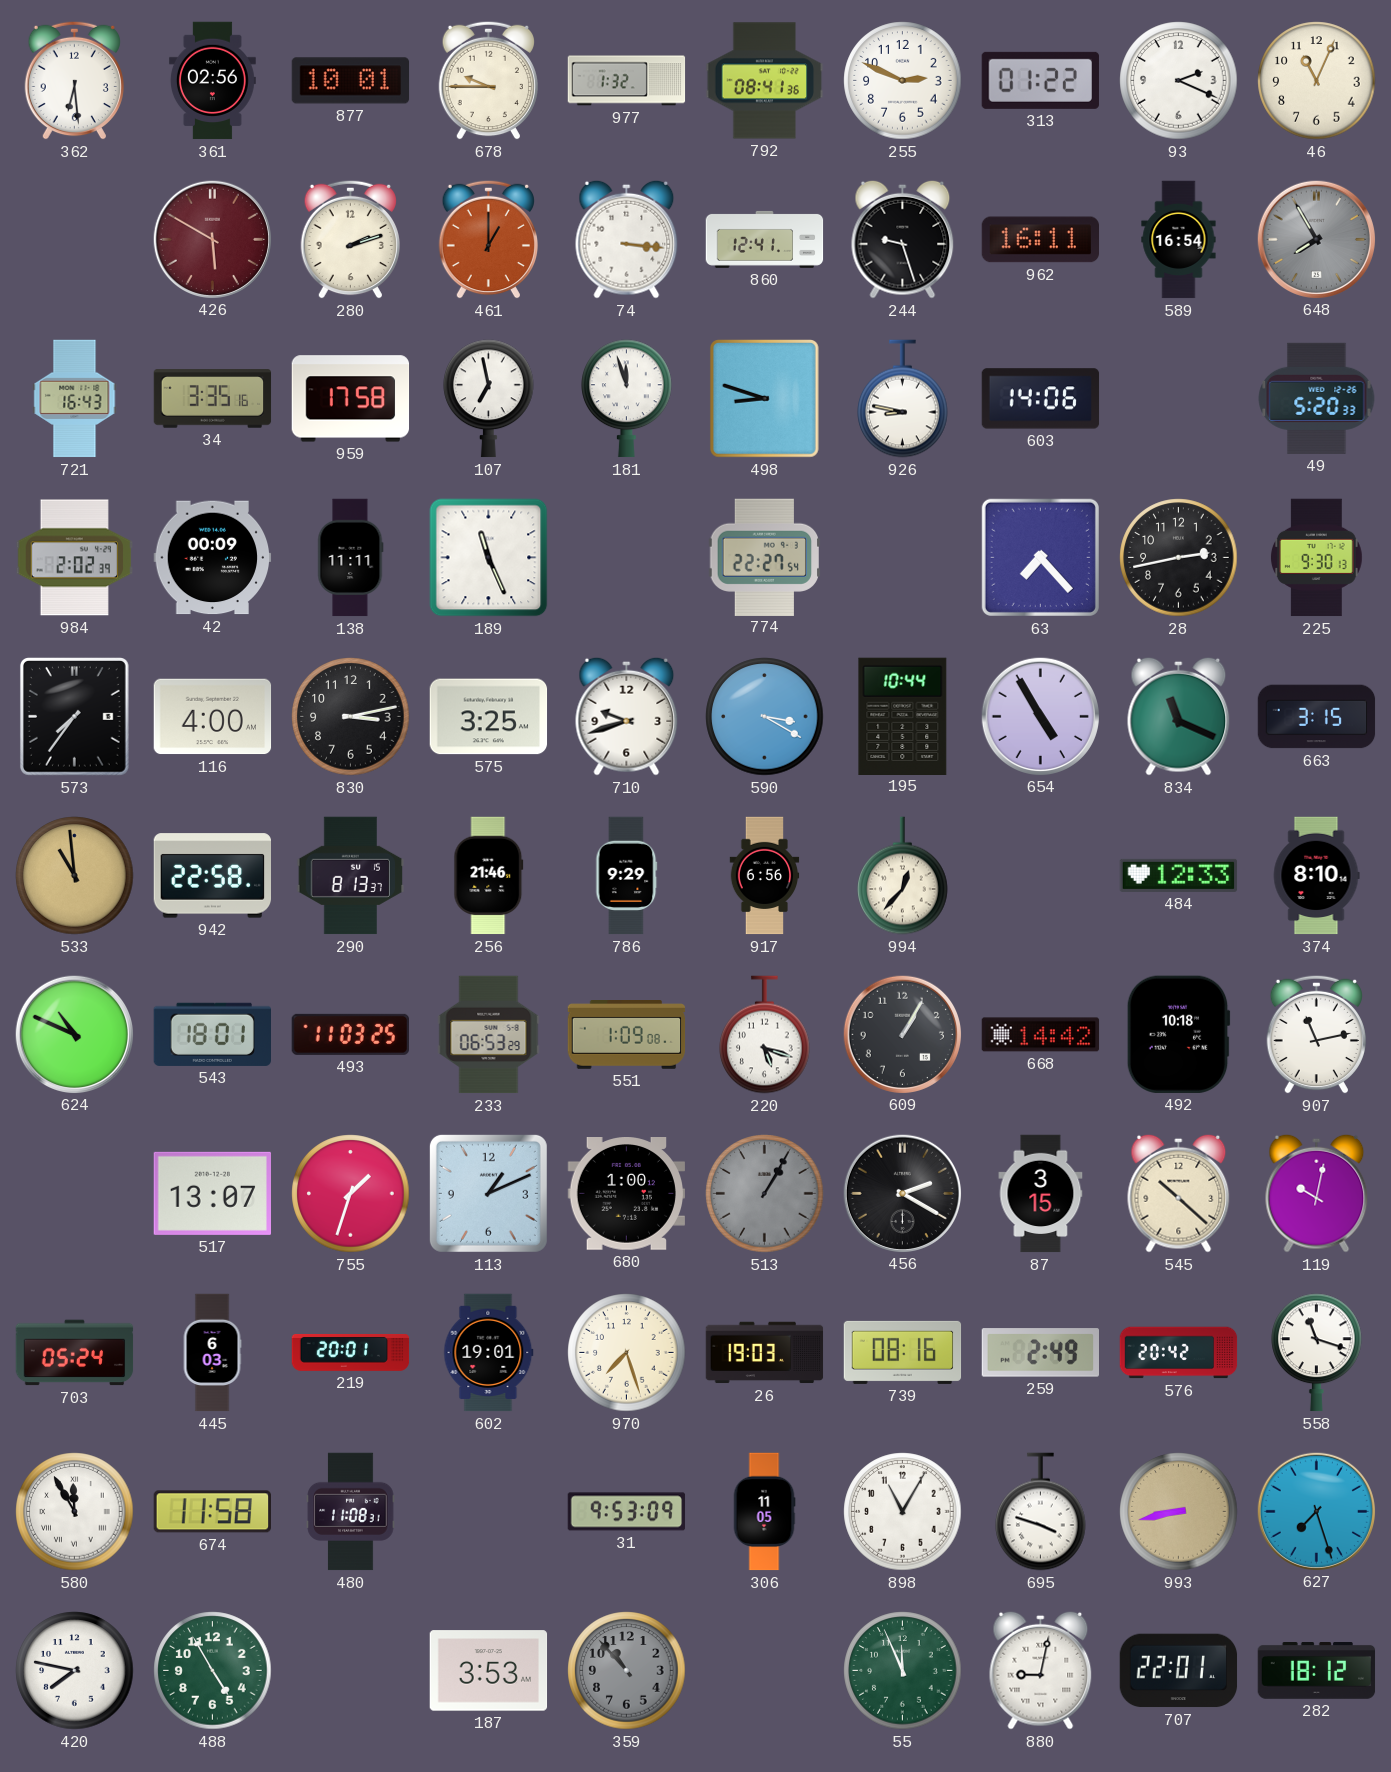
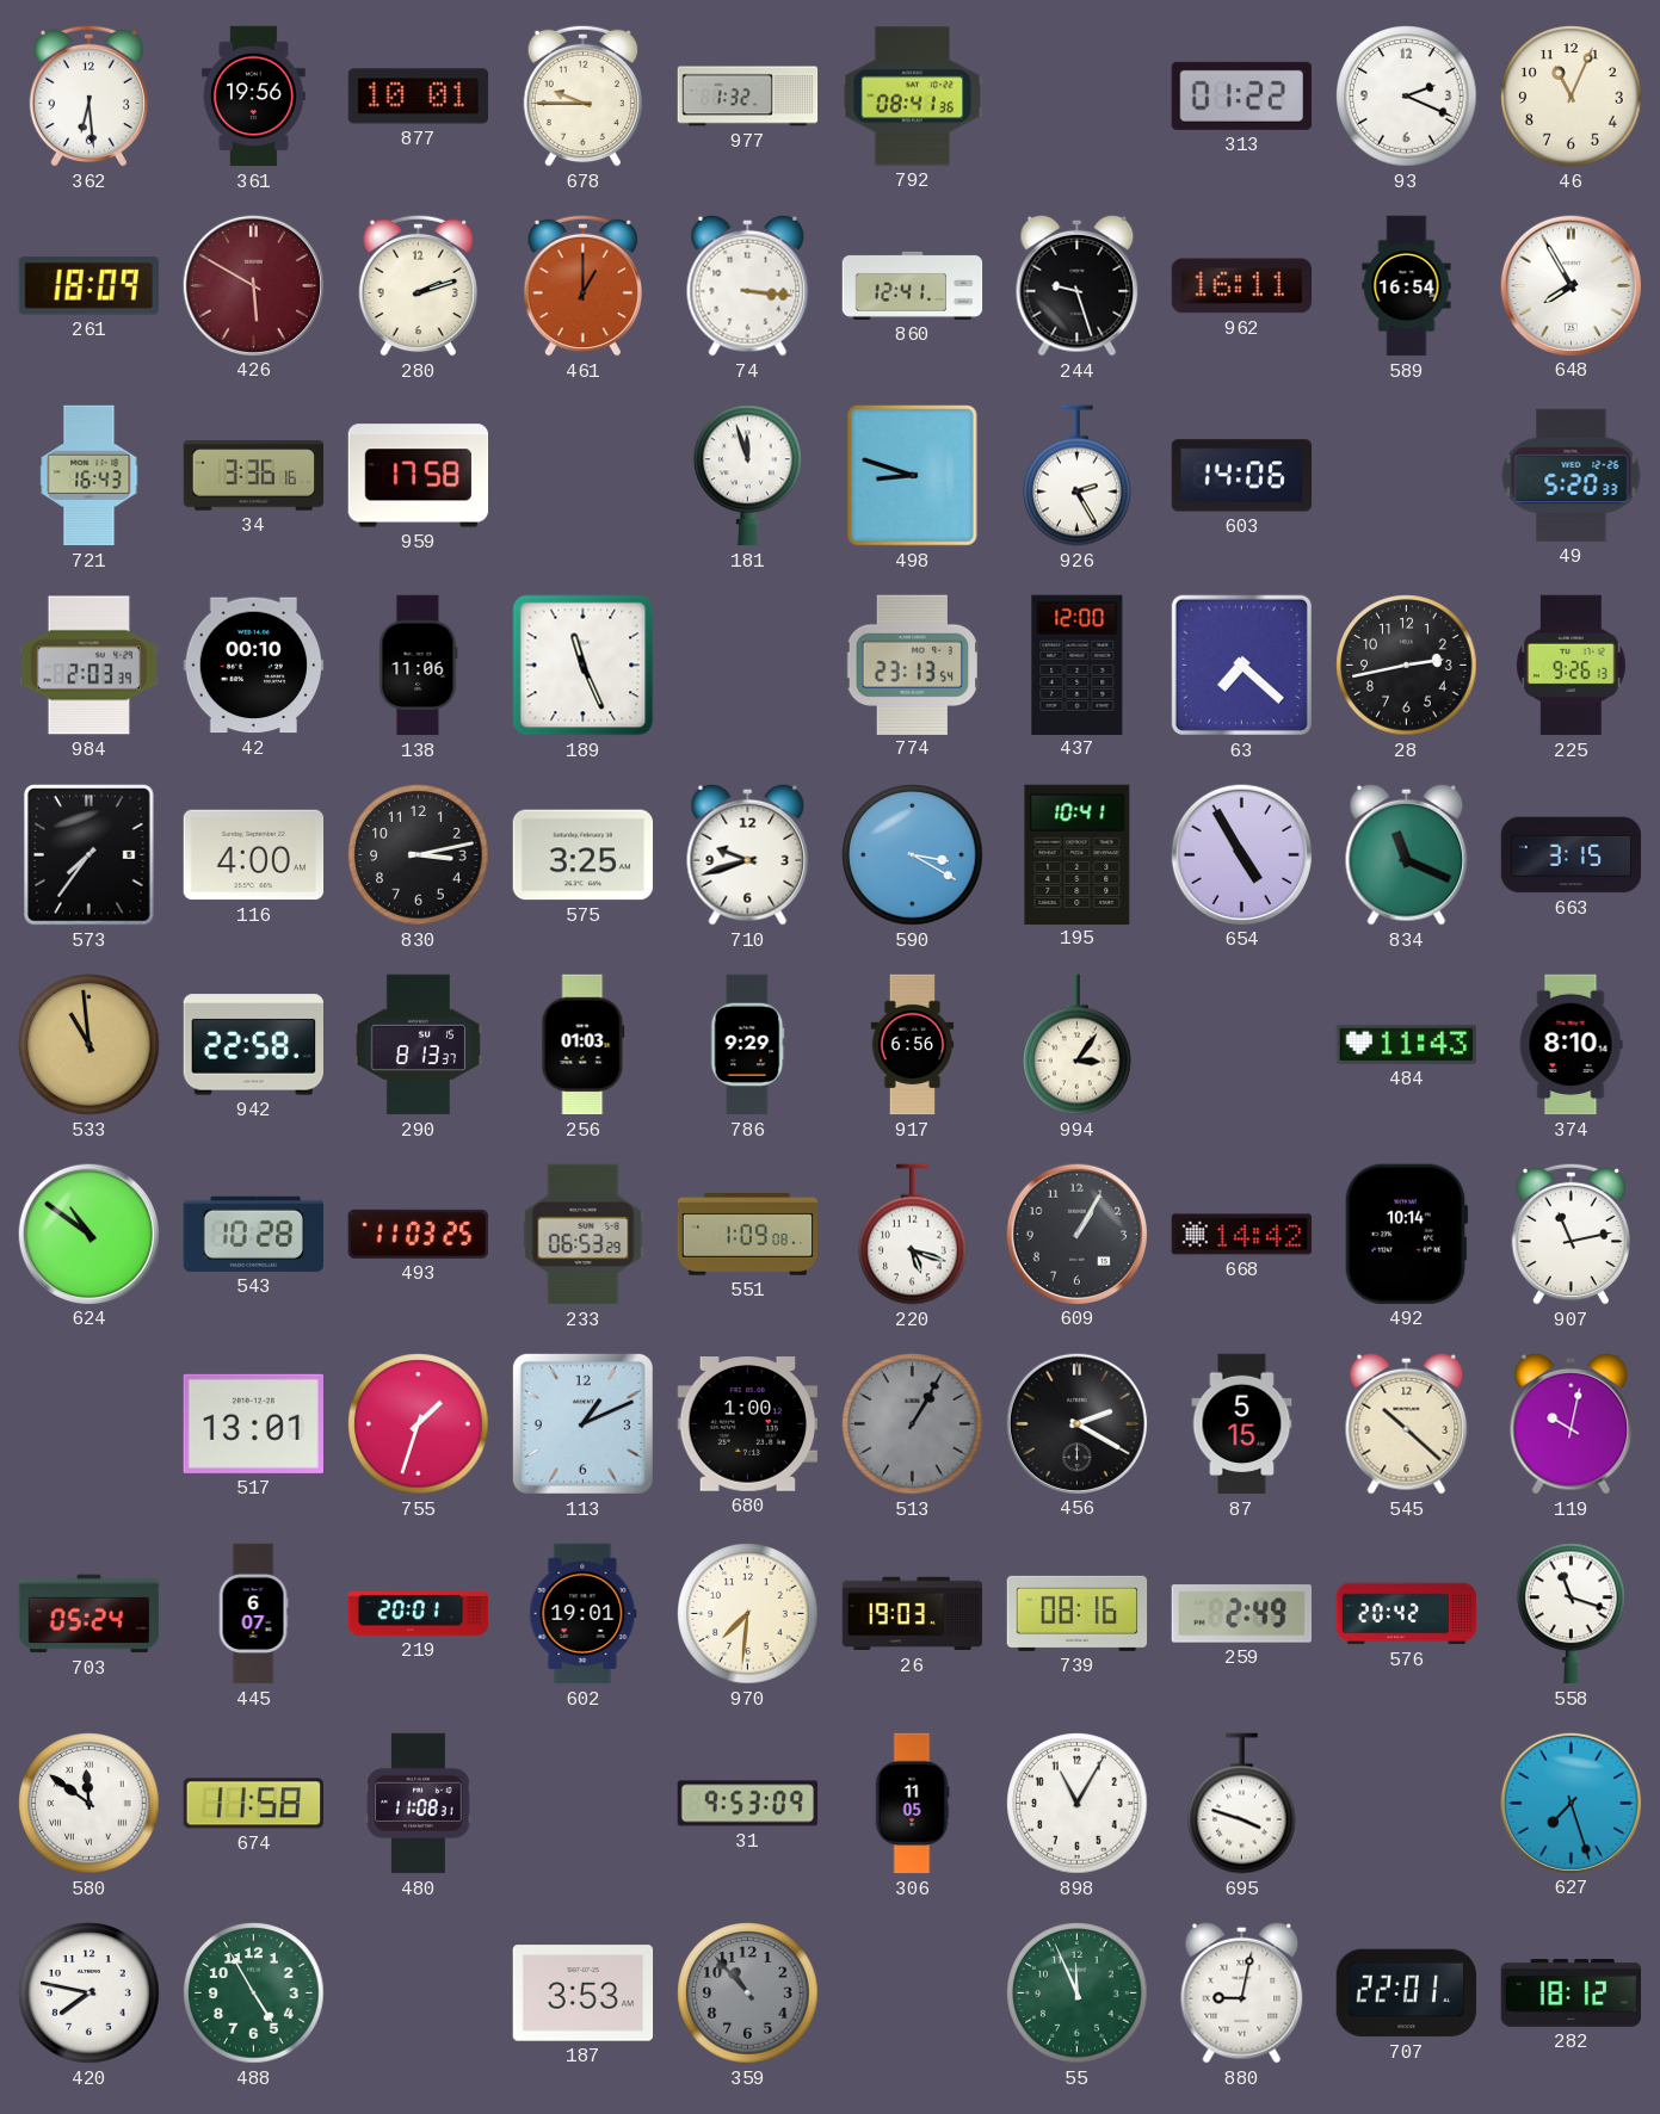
361: 02:56 -> 19:56
255: 2:49 -> none
261: none -> 18:09
648 dial: grey -> white
34: 3:35 -> 3:36
107: 6:58 -> none
926: 8:47 -> 2:25
984: 2:02 -> 2:03
42: 00:09 -> 00:10
138: 11:11 -> 11:06
774: 22:27 -> 23:13
437: none -> 12:00
63: 7:23 -> 7:22
225: 9:30 -> 9:26
195: 10:44 -> 10:41
256: 21:46 -> 01:03
994: 12:37 -> 3:06
484: 12:33 -> 11:43
624: 10:49 -> 10:51
543: 18:01 -> 10:28
492: 10:18 -> 10:14
517: 13:07 -> 13:01
87: 3:15 -> 5:15
445: 6:03 -> 6:07
970: 7:27 -> 7:31
580: 11:55 -> 11:51
993: 8:43 -> none
